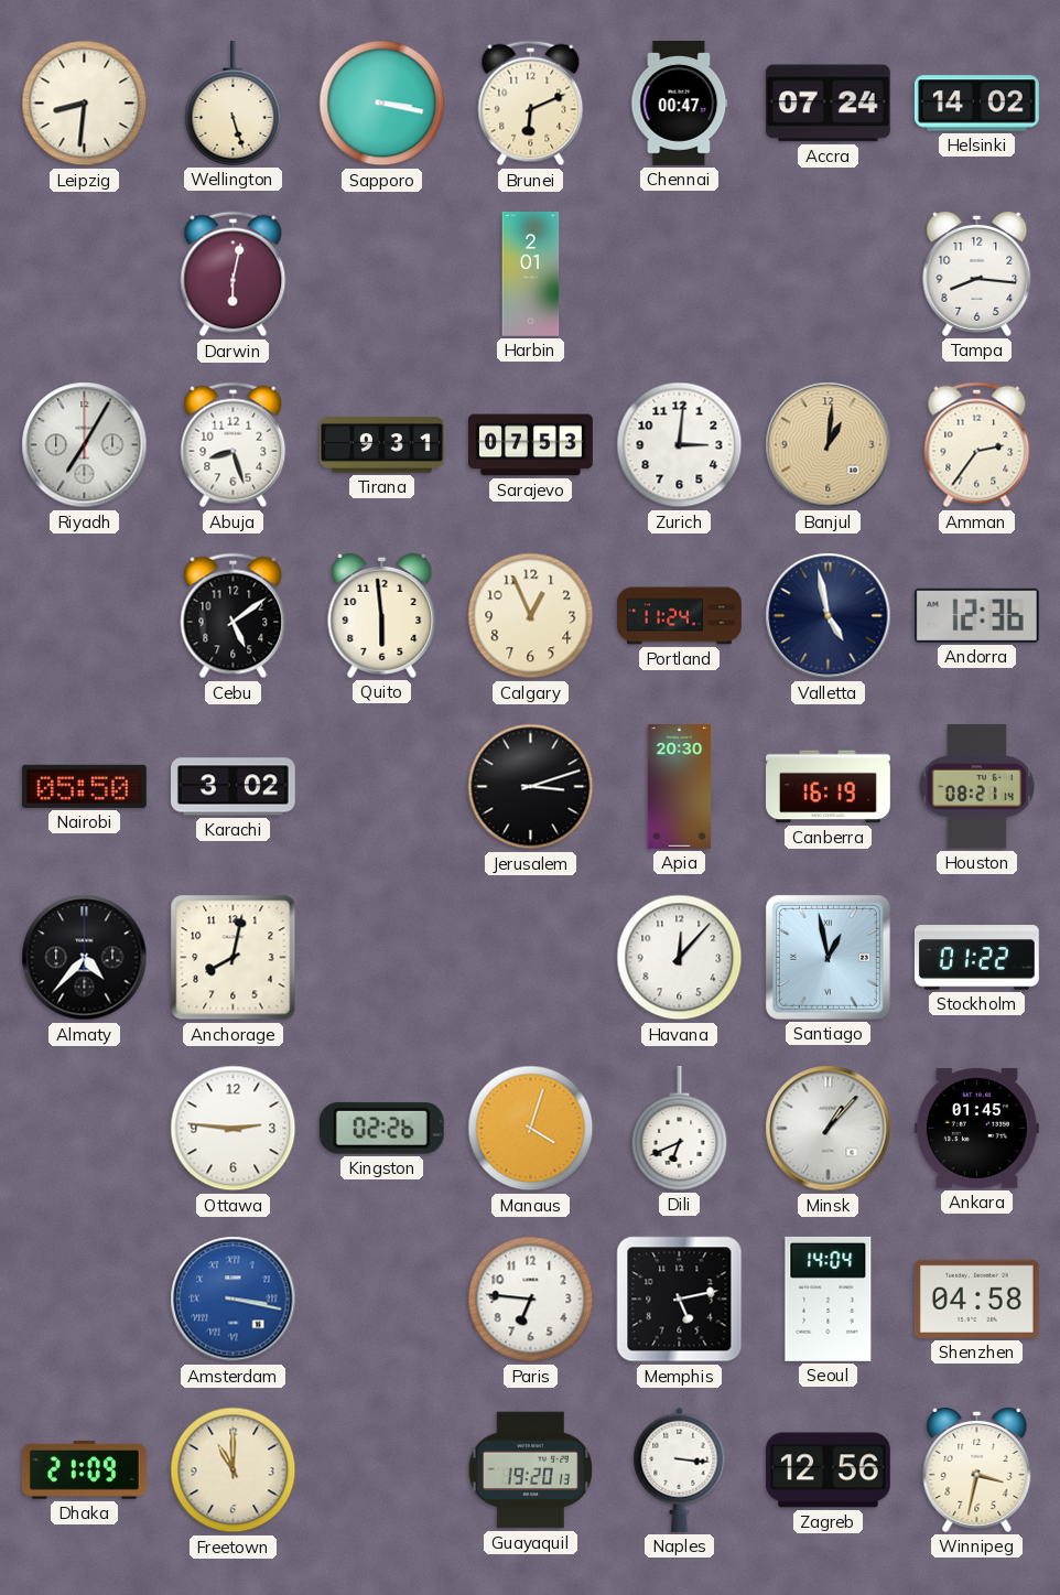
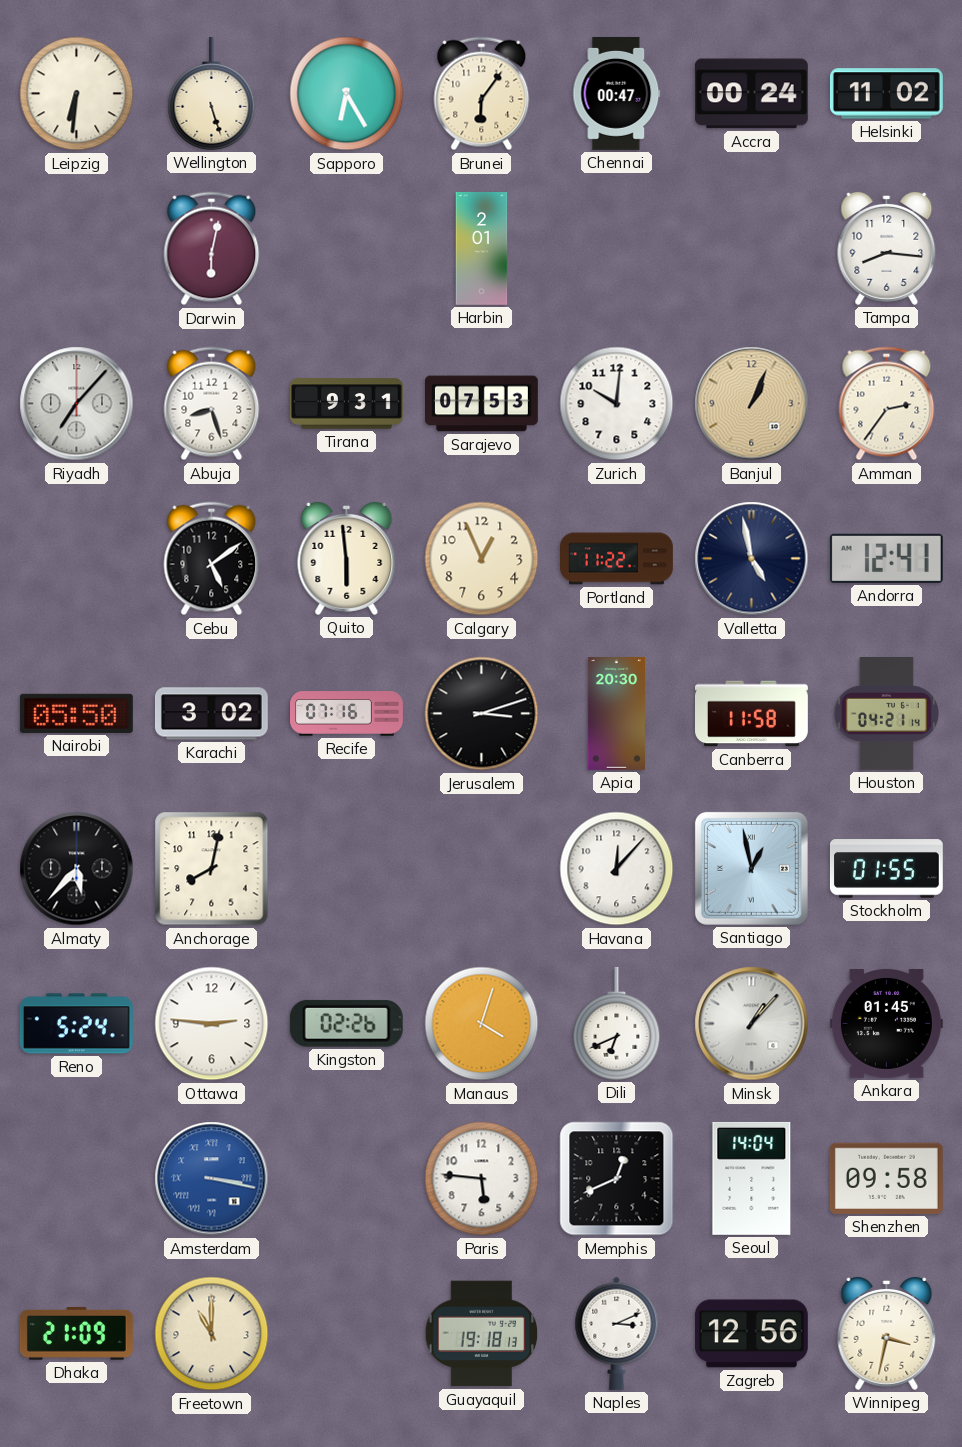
Leipzig: 8:31 -> 6:31
Sapporo: 3:17 -> 6:25
Brunei: 6:11 -> 6:06
Accra: 07:24 -> 00:24
Helsinki: 14:02 -> 11:02
Riyadh: 7:05 -> 7:07
Zurich: 3:01 -> 10:01
Banjul: 1:01 -> 1:04
Portland: 11:24 -> 11:22
Andorra: 12:36 -> 12:41
Recife: none -> 07:16
Canberra: 16:19 -> 11:58
Houston: 08:21 -> 04:21
Almaty: 4:37 -> 5:37
Stockholm: 01:22 -> 01:55
Reno: none -> 5:24
Paris: 6:46 -> 5:46
Memphis: 5:13 -> 12:41
Shenzhen: 04:58 -> 09:58
Guayaquil: 19:20 -> 19:18
Naples: 3:16 -> 3:11
